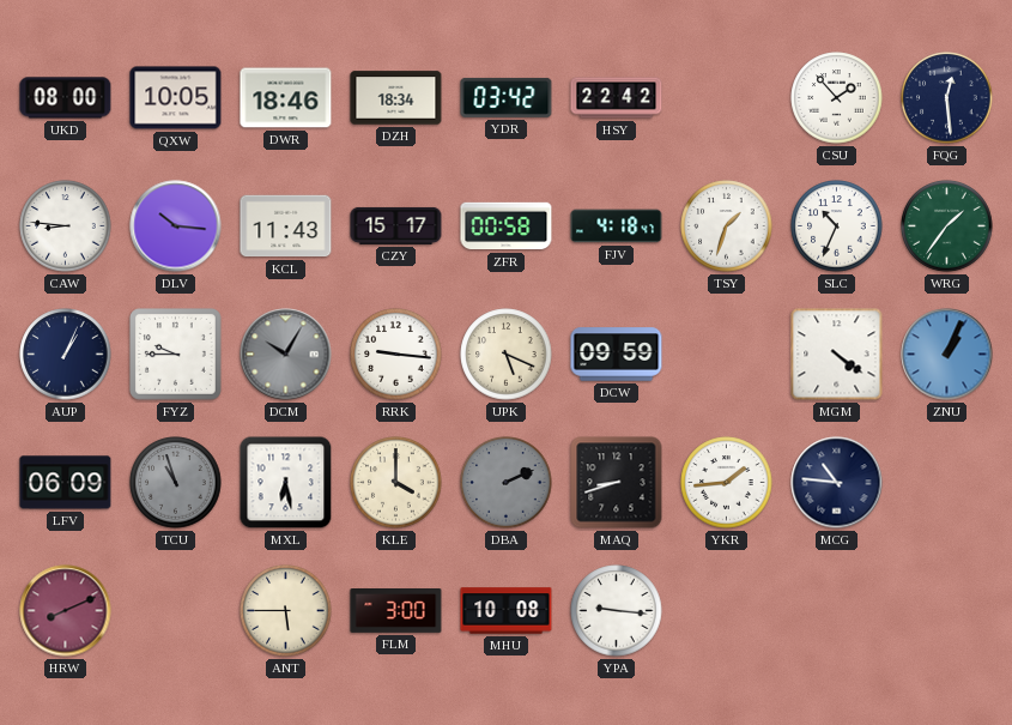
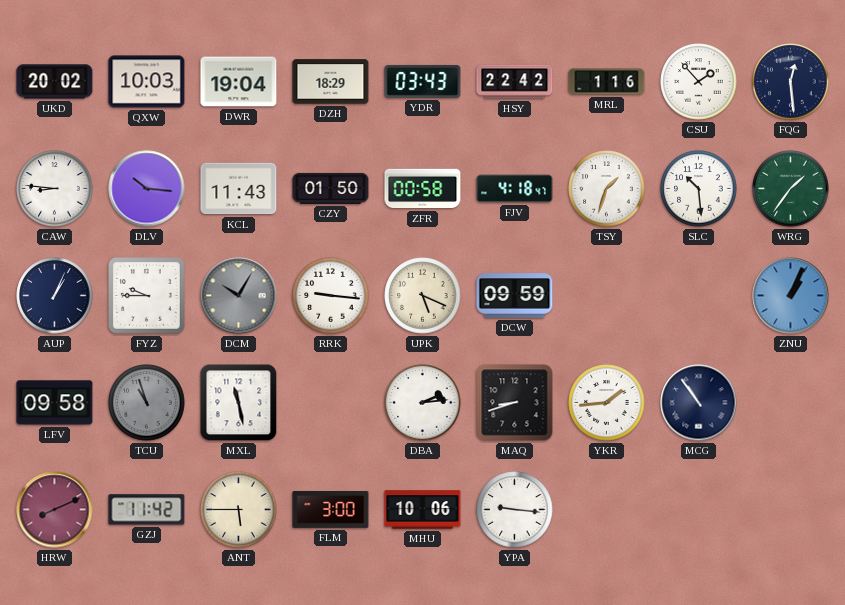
UKD: 08:00 -> 20:02
QXW: 10:05 -> 10:03
DWR: 18:46 -> 19:04
DZH: 18:34 -> 18:29
YDR: 03:42 -> 03:43
MRL: none -> 1:16
CZY: 15:17 -> 01:50
SLC: 10:34 -> 10:29
MGM: 4:21 -> none
LFV: 06:09 -> 09:58
MXL: 6:28 -> 11:28
KLE: 4:00 -> none
DBA: 2:11 -> 2:14
DBA dial: grey -> white
MCG: 10:46 -> 10:54
GZJ: none -> 11:42
MHU: 10:08 -> 10:06
